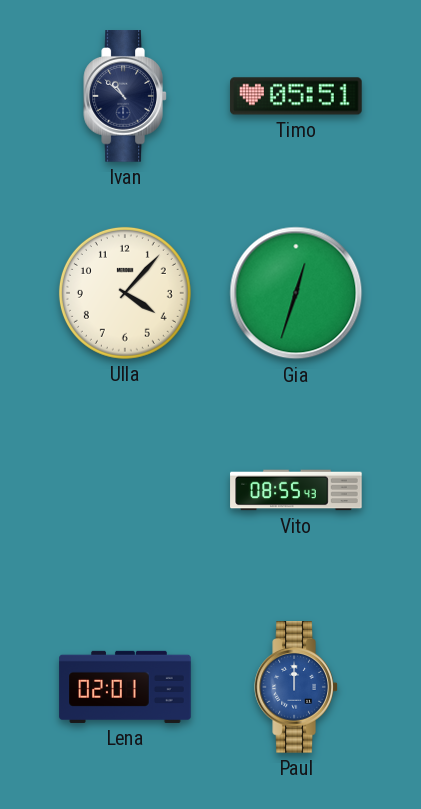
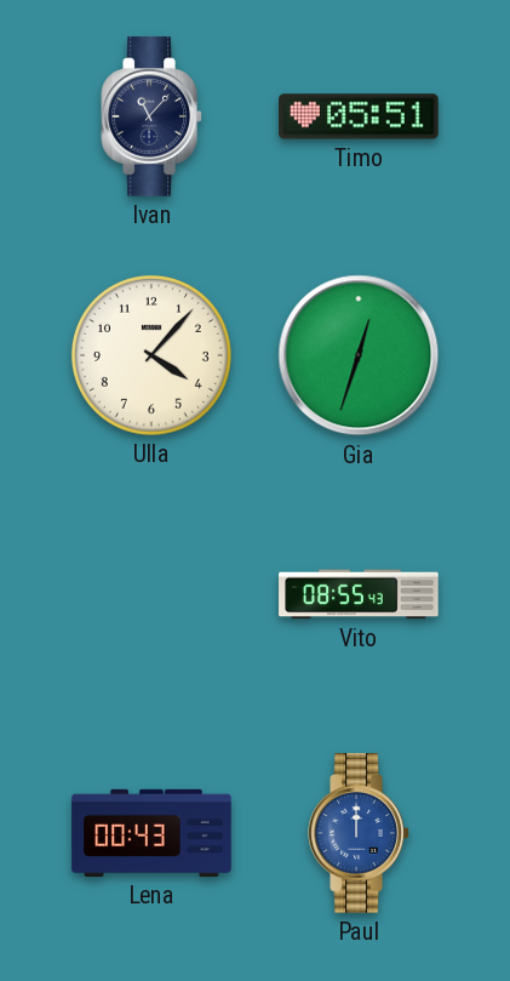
Ivan: 10:52 -> 11:07
Lena: 02:01 -> 00:43
